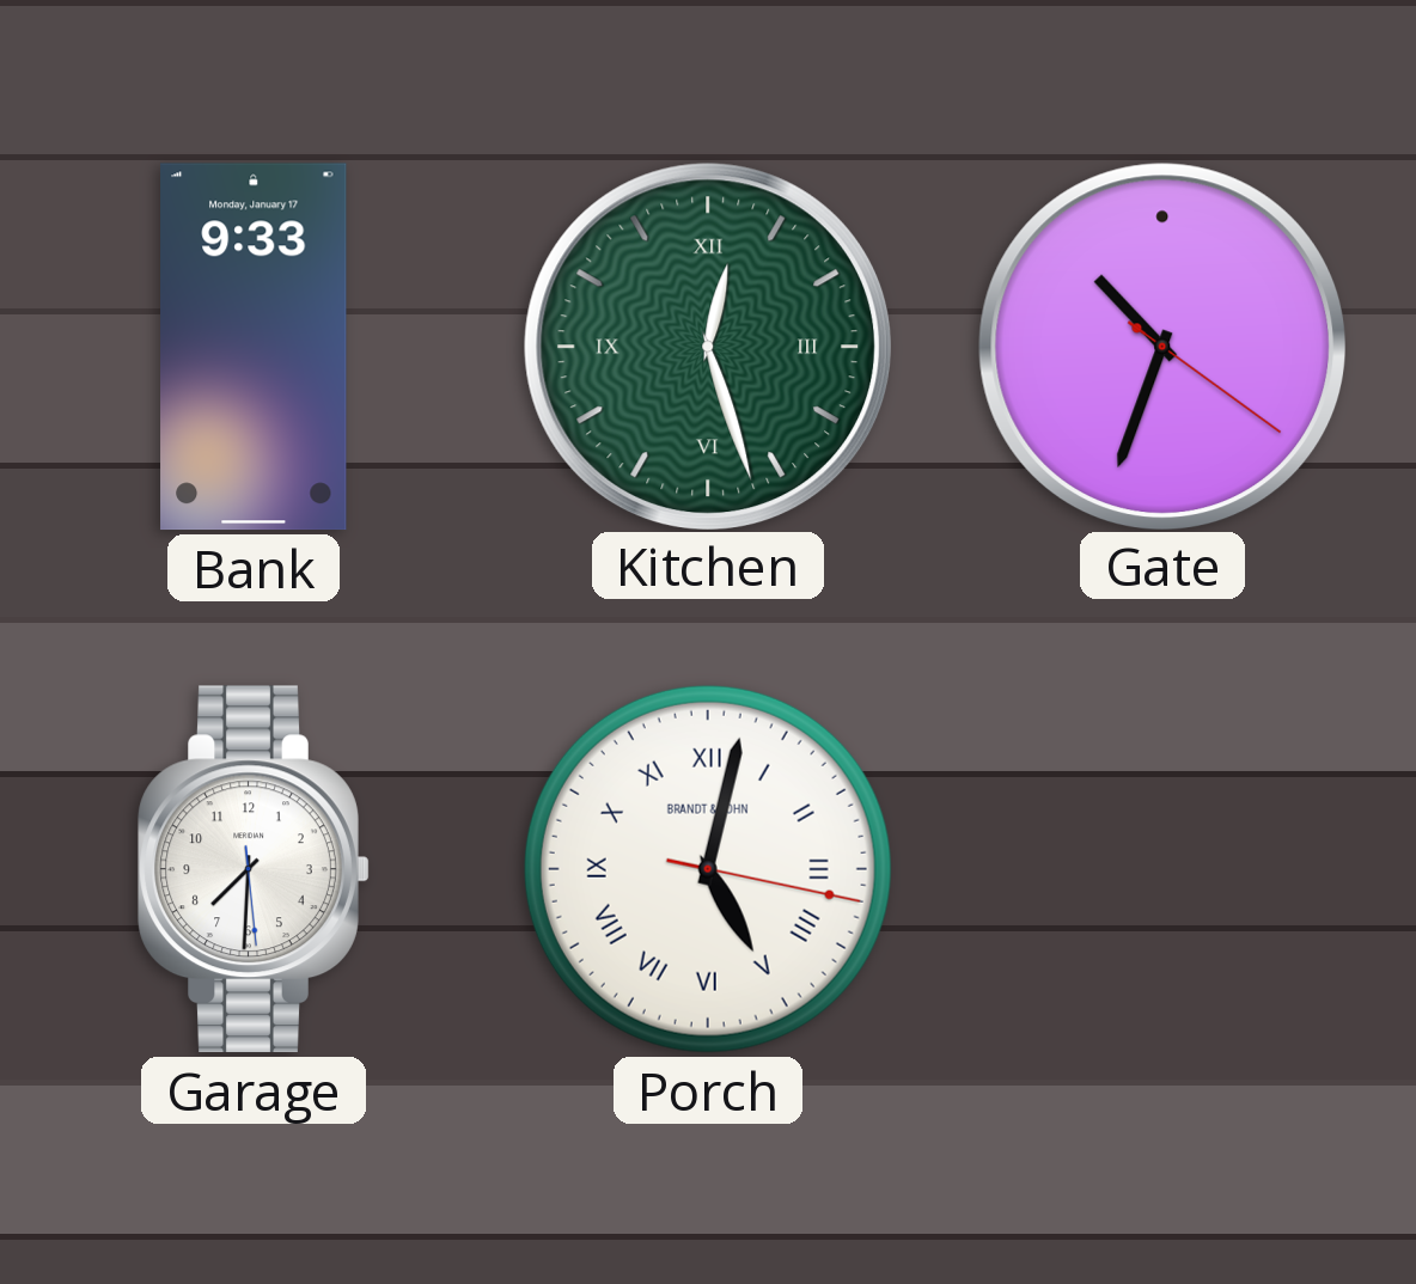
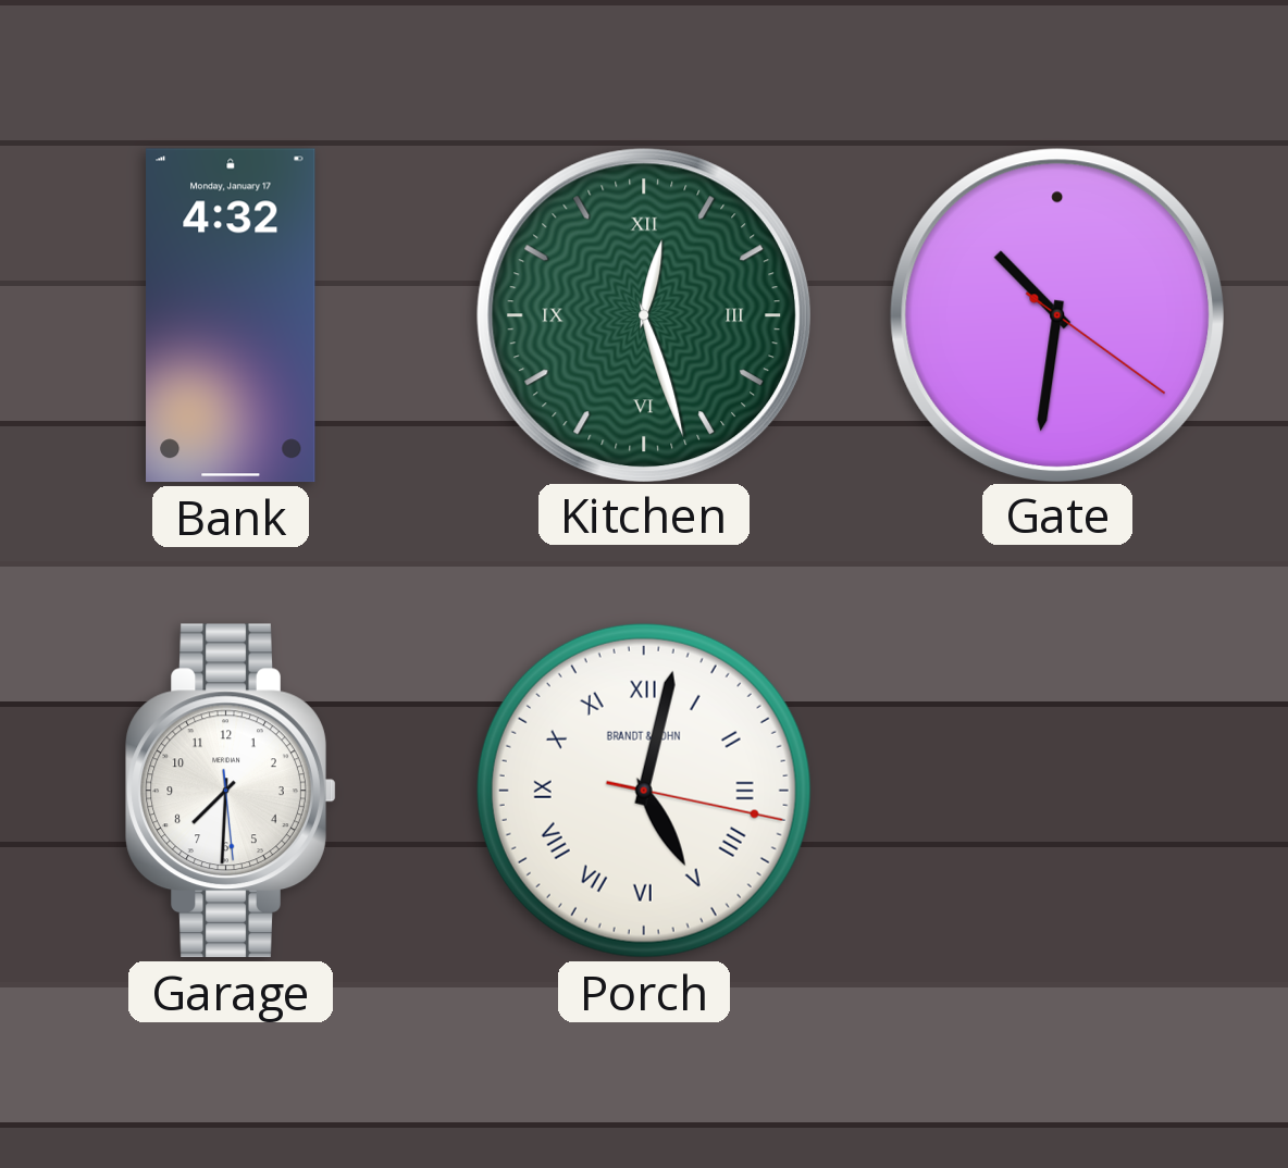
Bank: 9:33 -> 4:32
Gate: 10:33 -> 10:31
